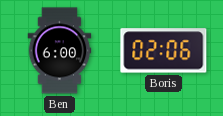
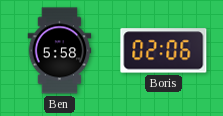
Ben: 6:00 -> 5:58
